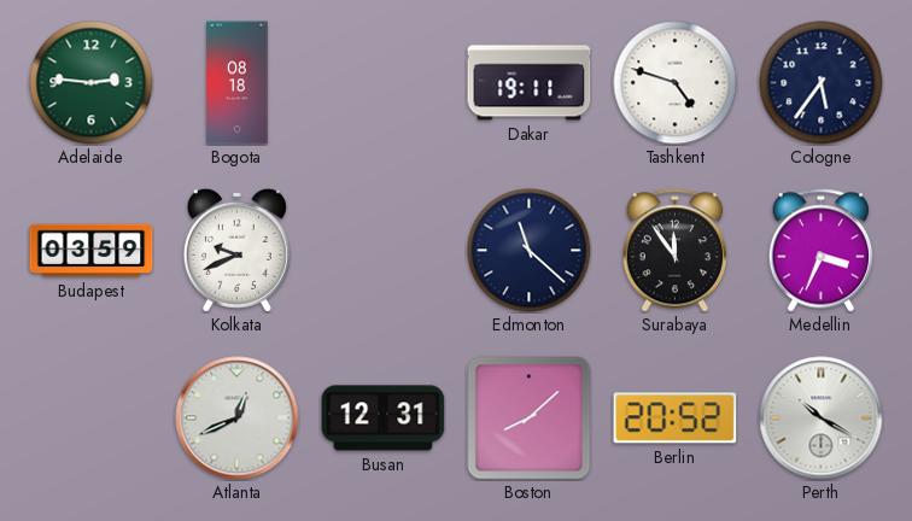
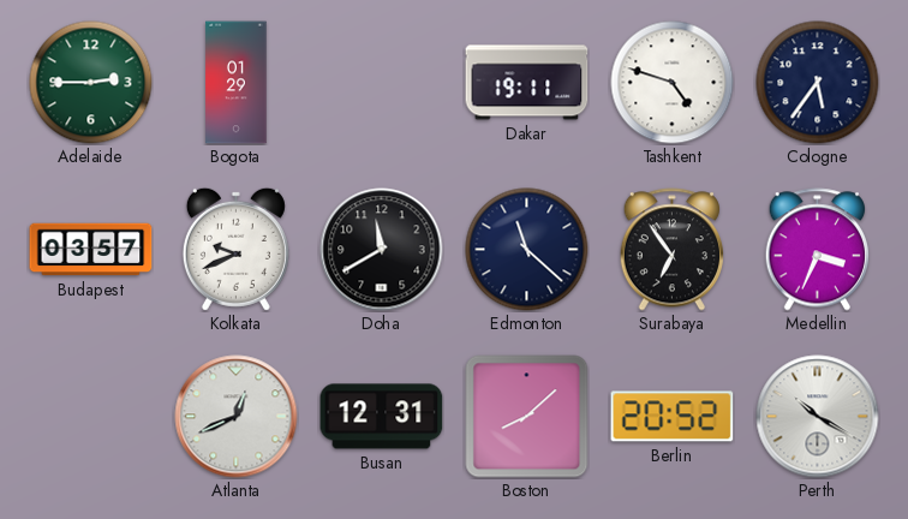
Adelaide: 2:46 -> 2:45
Bogota: 08:18 -> 01:29
Budapest: 03:59 -> 03:57
Doha: none -> 11:40
Surabaya: 11:54 -> 6:54
